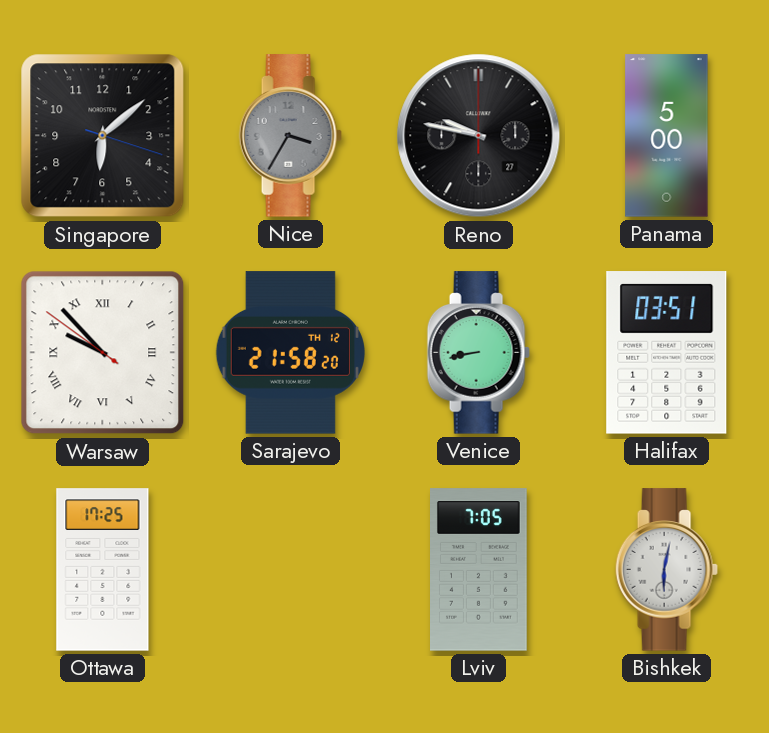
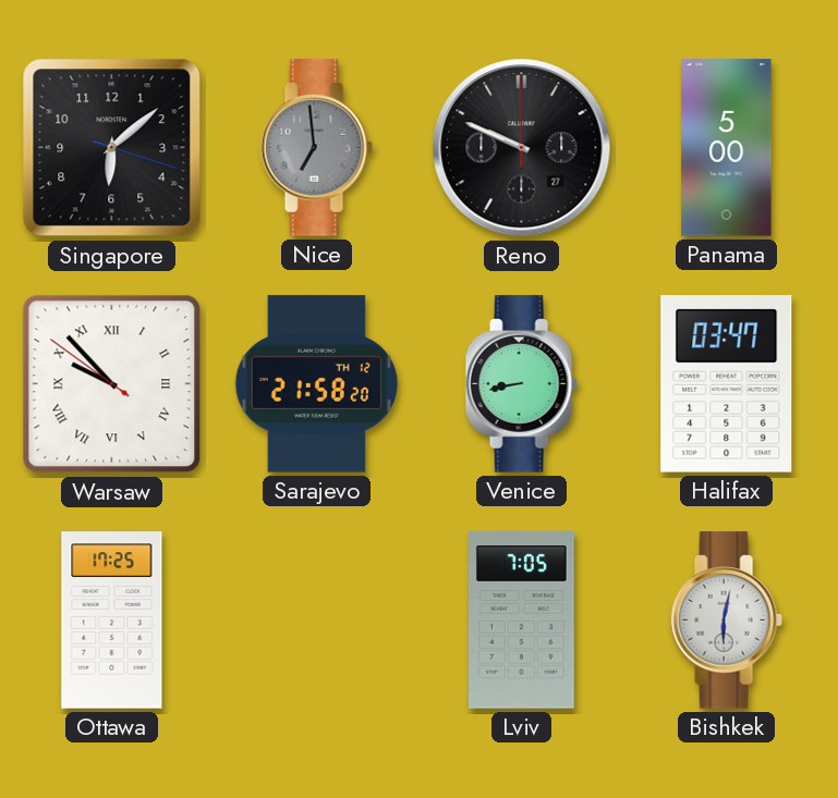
Nice: 3:35 -> 6:59
Reno: 9:47 -> 9:49
Halifax: 03:51 -> 03:47
